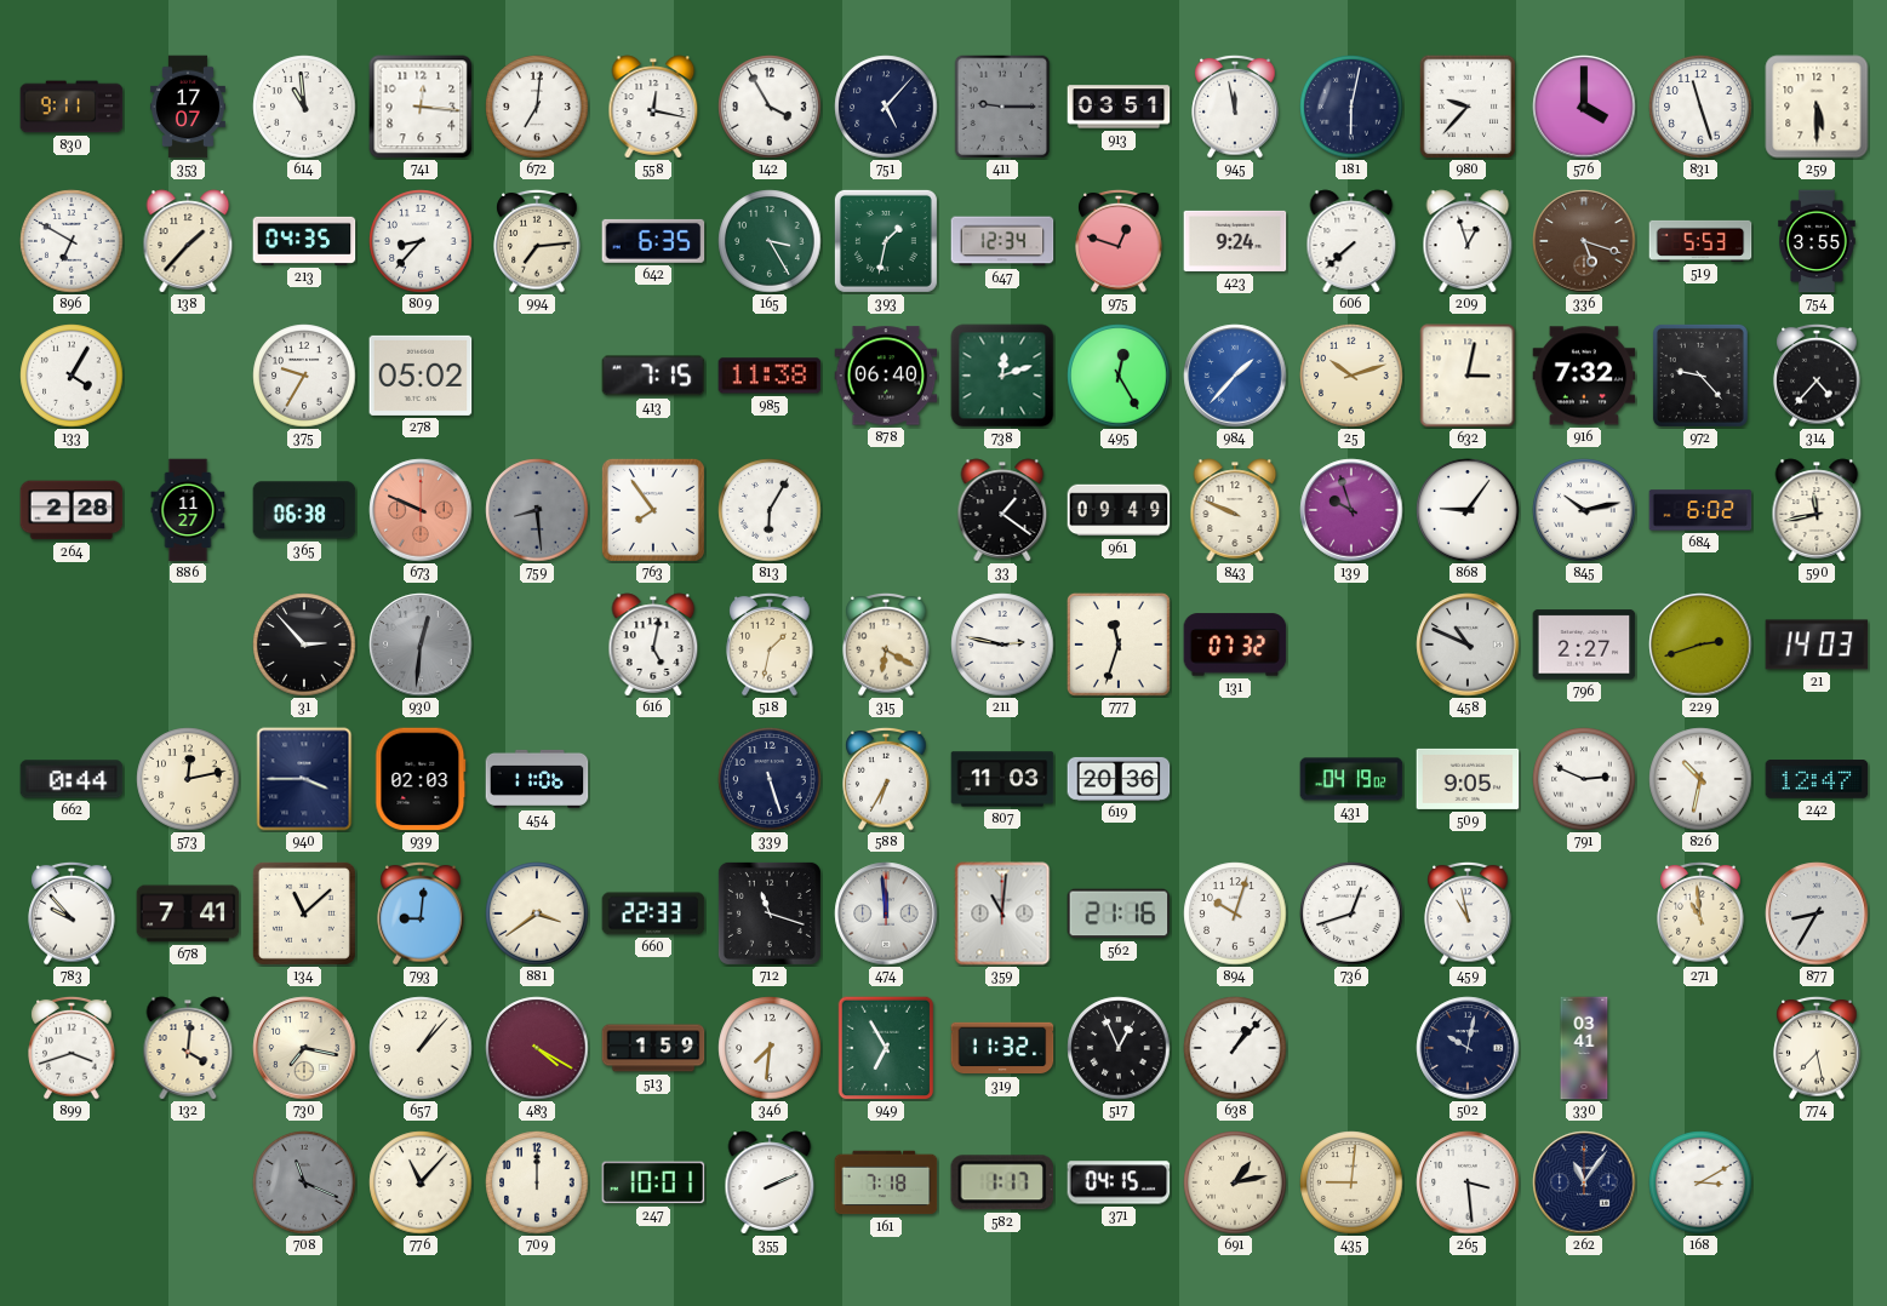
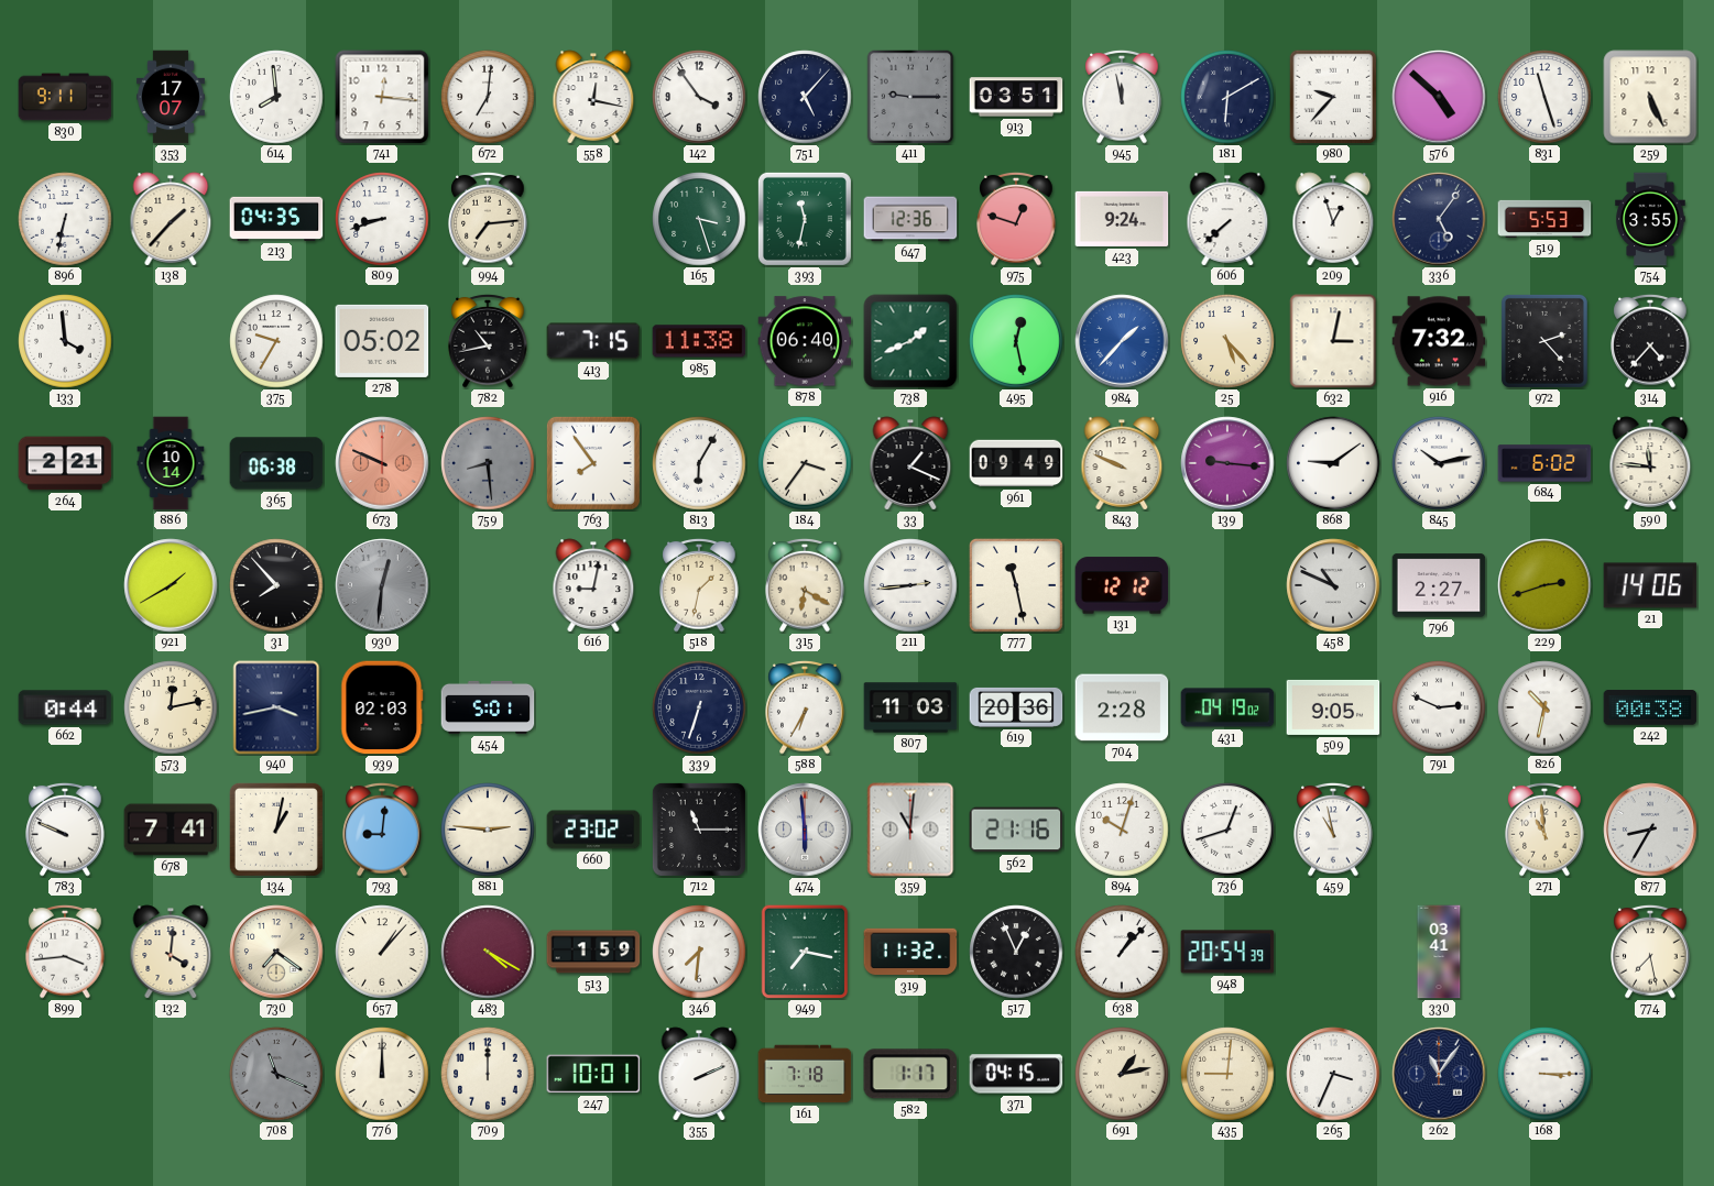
614: 10:59 -> 7:59
142: 3:55 -> 3:54
181: 6:02 -> 6:10
576: 4:00 -> 4:52
259: 5:30 -> 5:26
896: 6:50 -> 6:32
809: 8:37 -> 8:42
642: 6:35 -> none
165: 3:25 -> 3:27
393: 1:32 -> 11:32
647: 12:34 -> 12:36
336: 5:18 -> 5:06
336 dial: brown -> navy
133: 4:05 -> 3:59
782: none -> 10:43
738: 12:12 -> 1:41
495: 12:25 -> 12:28
25: 10:12 -> 5:23
972: 9:23 -> 2:23
264: 2:28 -> 2:21
886: 11:27 -> 10:14
184: none -> 3:36
33: 1:21 -> 1:19
139: 9:57 -> 9:16
868: 9:06 -> 9:09
590: 11:43 -> 11:46
921: none -> 1:40
31: 2:53 -> 7:53
616: 5:02 -> 9:02
211: 2:47 -> 2:44
777: 11:33 -> 11:28
131: 07:32 -> 12:12
21: 14:03 -> 14:06
940: 3:45 -> 3:43
454: 11:06 -> 5:01
339: 5:27 -> 6:33
704: none -> 2:28
242: 12:47 -> 00:38
783: 9:53 -> 9:49
134: 11:08 -> 1:02
881: 3:39 -> 2:46
660: 22:33 -> 23:02
712: 11:18 -> 11:15
474: 11:59 -> 5:59
899: 3:42 -> 3:44
730: 7:17 -> 7:21
949: 6:55 -> 7:17
948: none -> 20:54
502: 10:02 -> none
776: 11:07 -> 12:00
265: 3:29 -> 3:34
168: 3:10 -> 3:15
